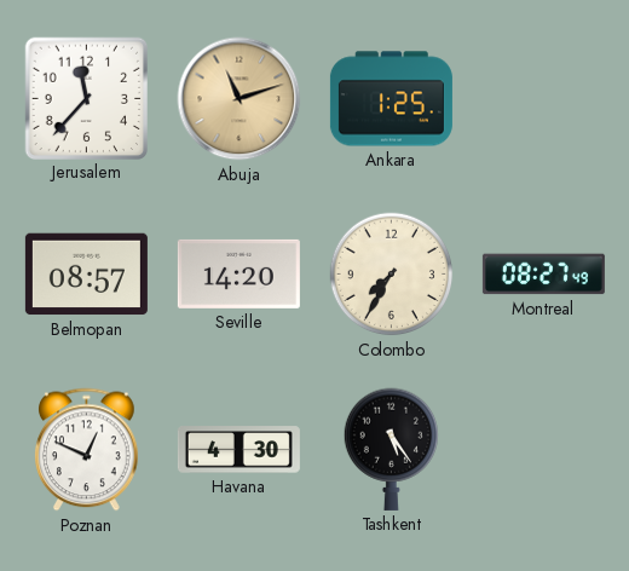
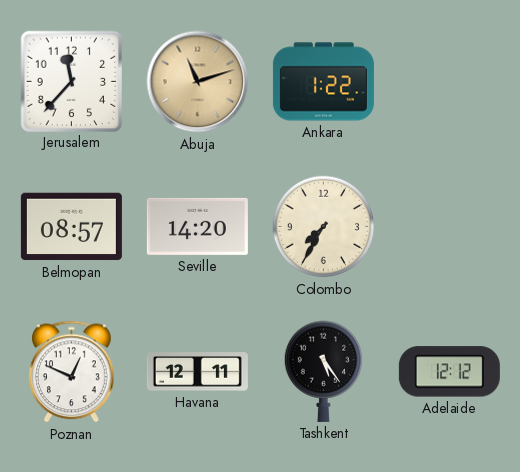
Ankara: 1:25 -> 1:22
Montreal: 08:27 -> none
Havana: 4:30 -> 12:11
Adelaide: none -> 12:12
